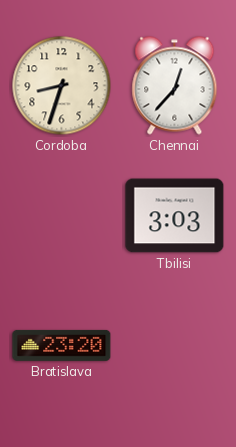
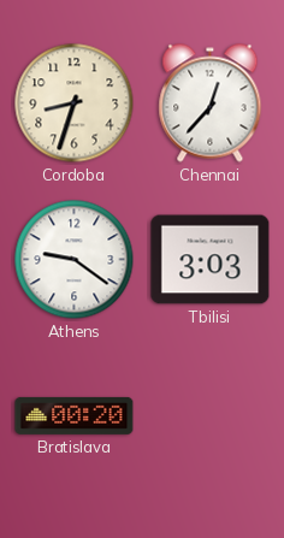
Athens: none -> 9:21
Bratislava: 23:20 -> 00:20
